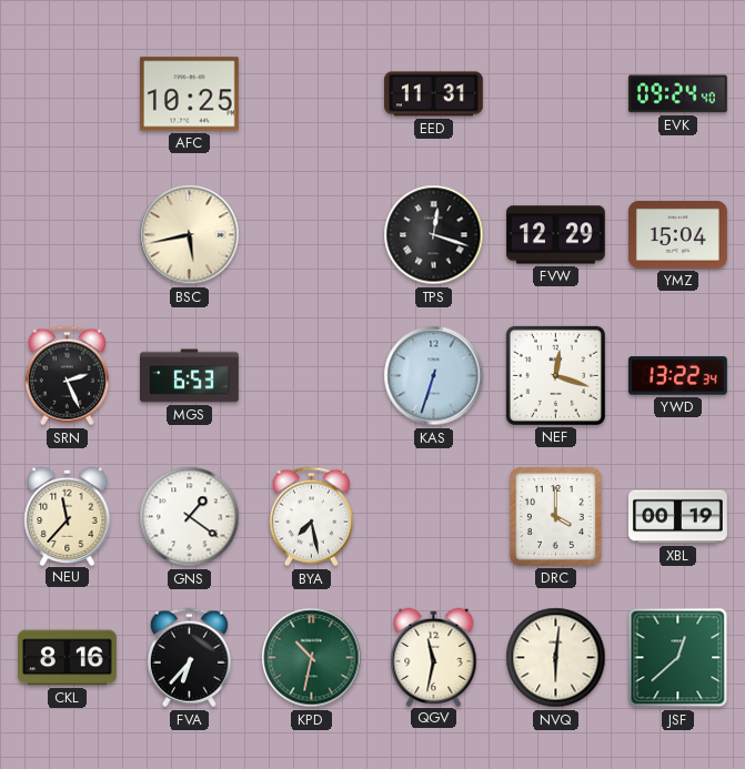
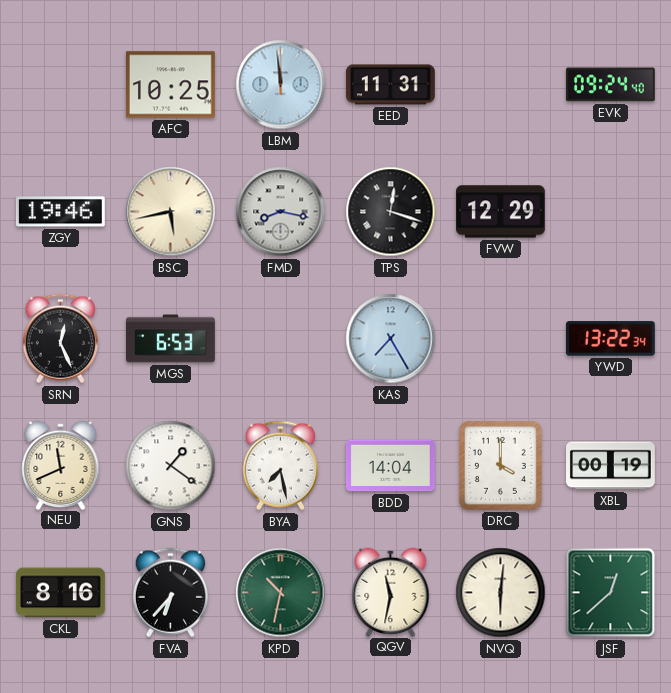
LBM: none -> 11:59
ZGY: none -> 19:46
FMD: none -> 8:17
YMZ: 15:04 -> none
SRN: 2:26 -> 12:26
KAS: 6:33 -> 7:25
NEF: 12:18 -> none
NEU: 11:37 -> 11:41
BDD: none -> 14:04
